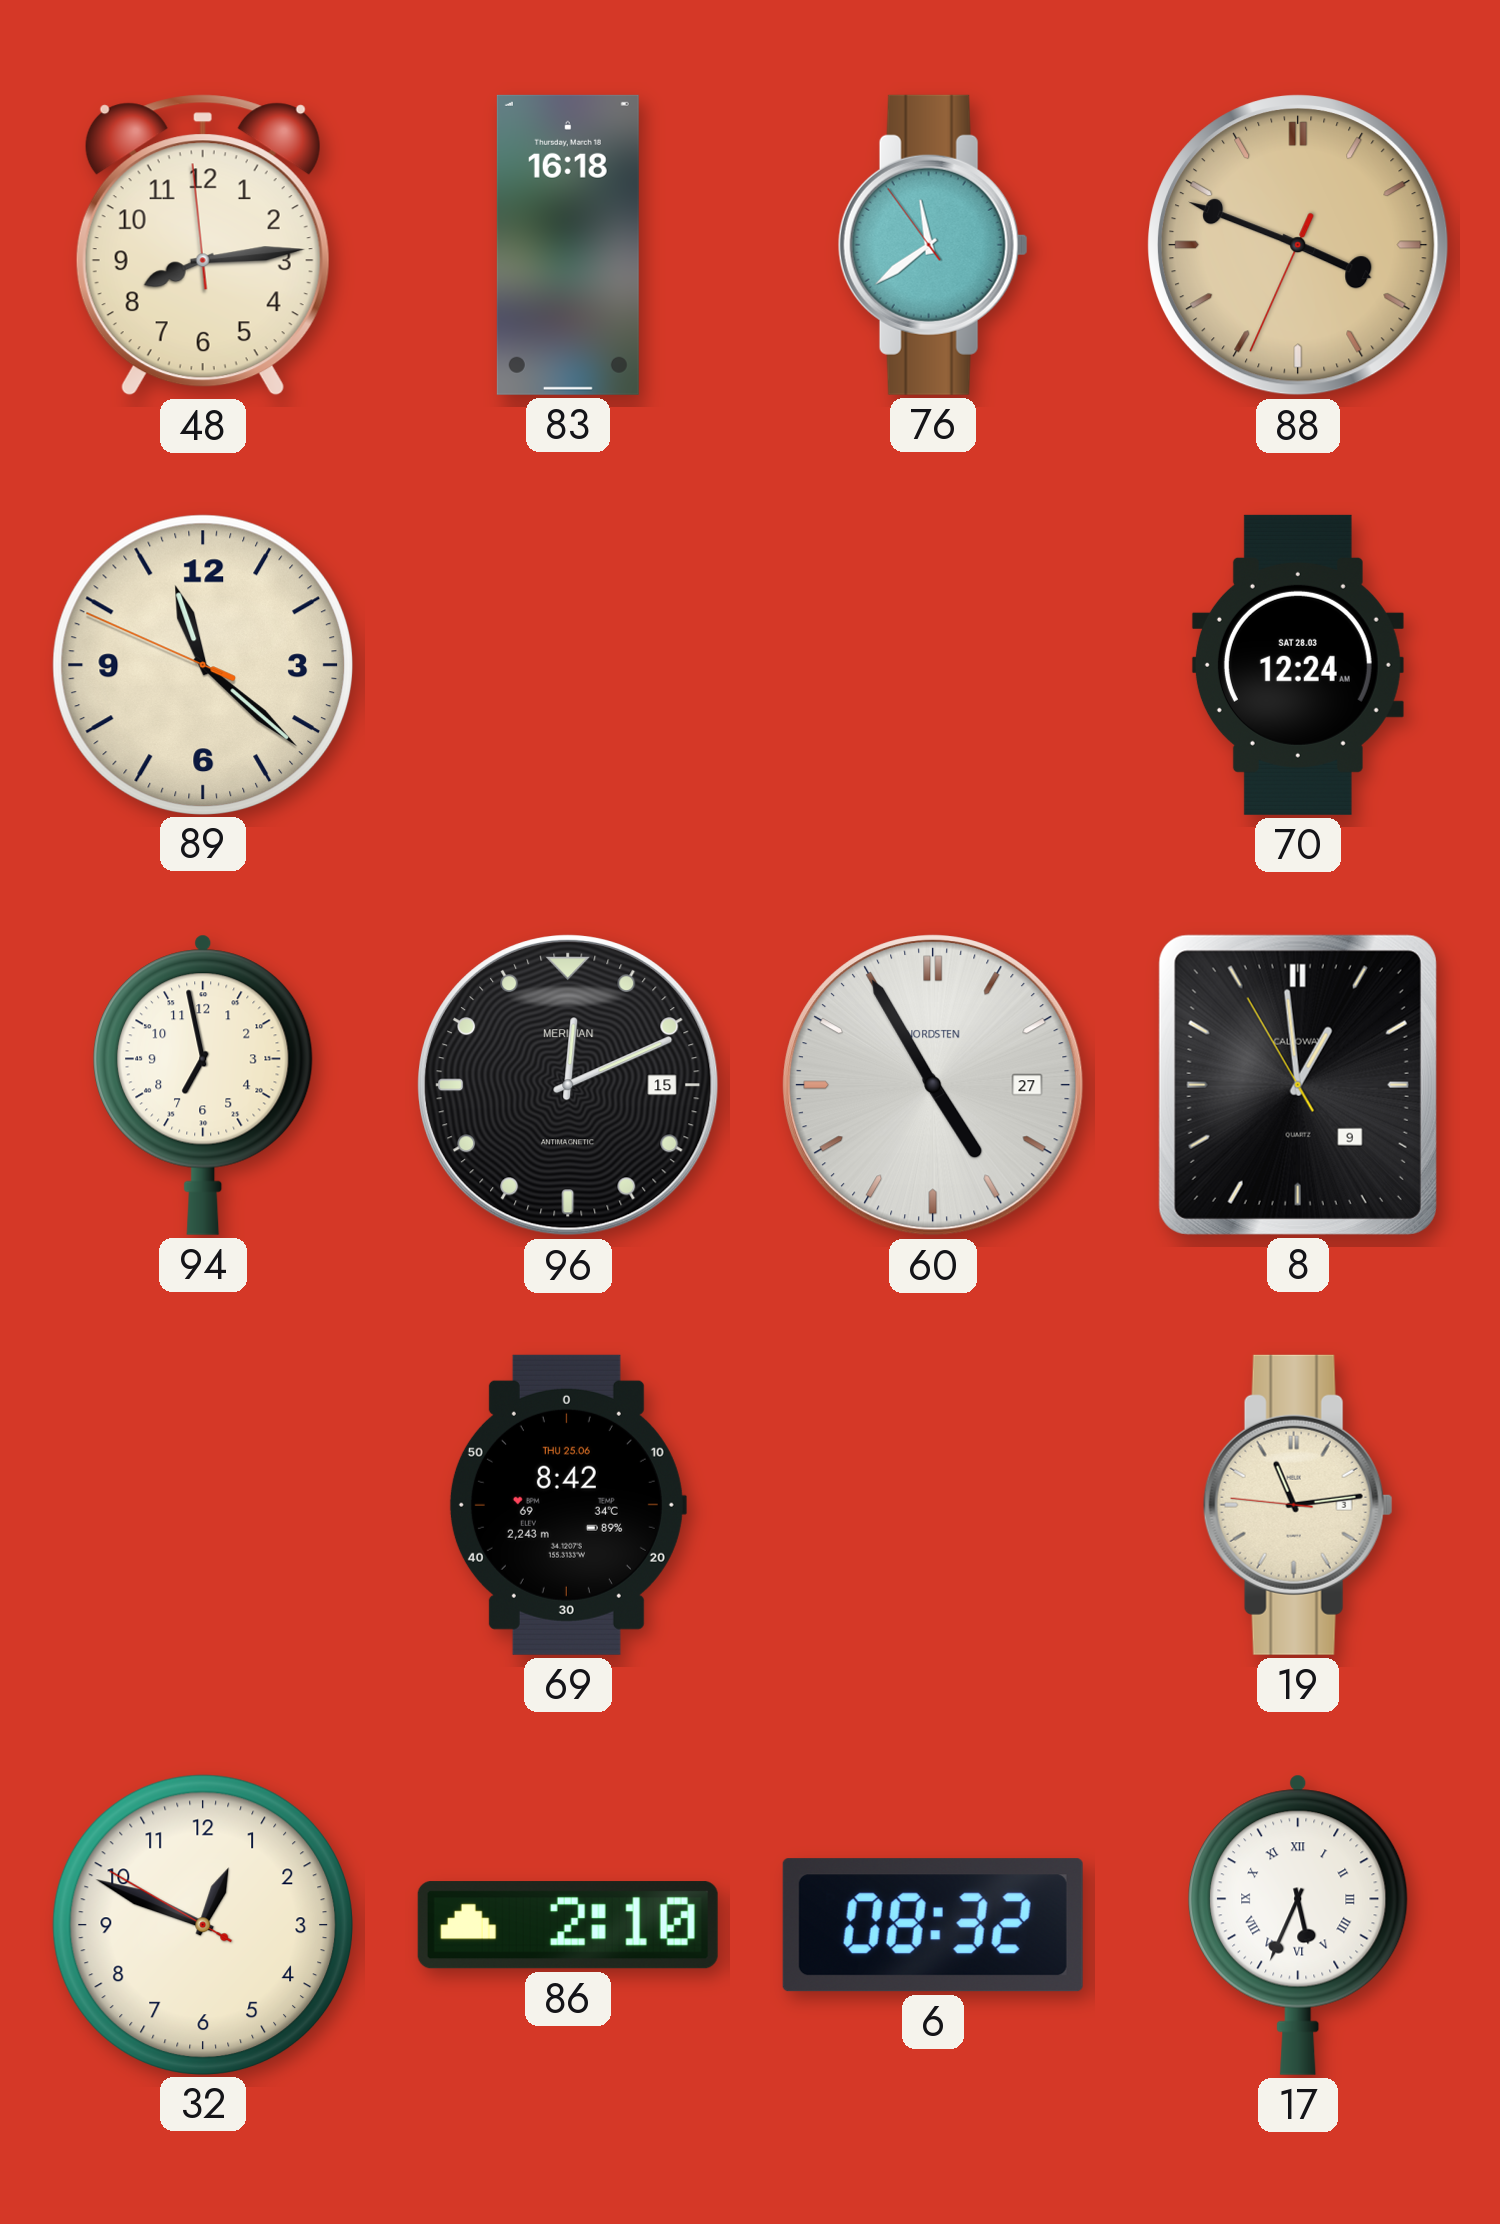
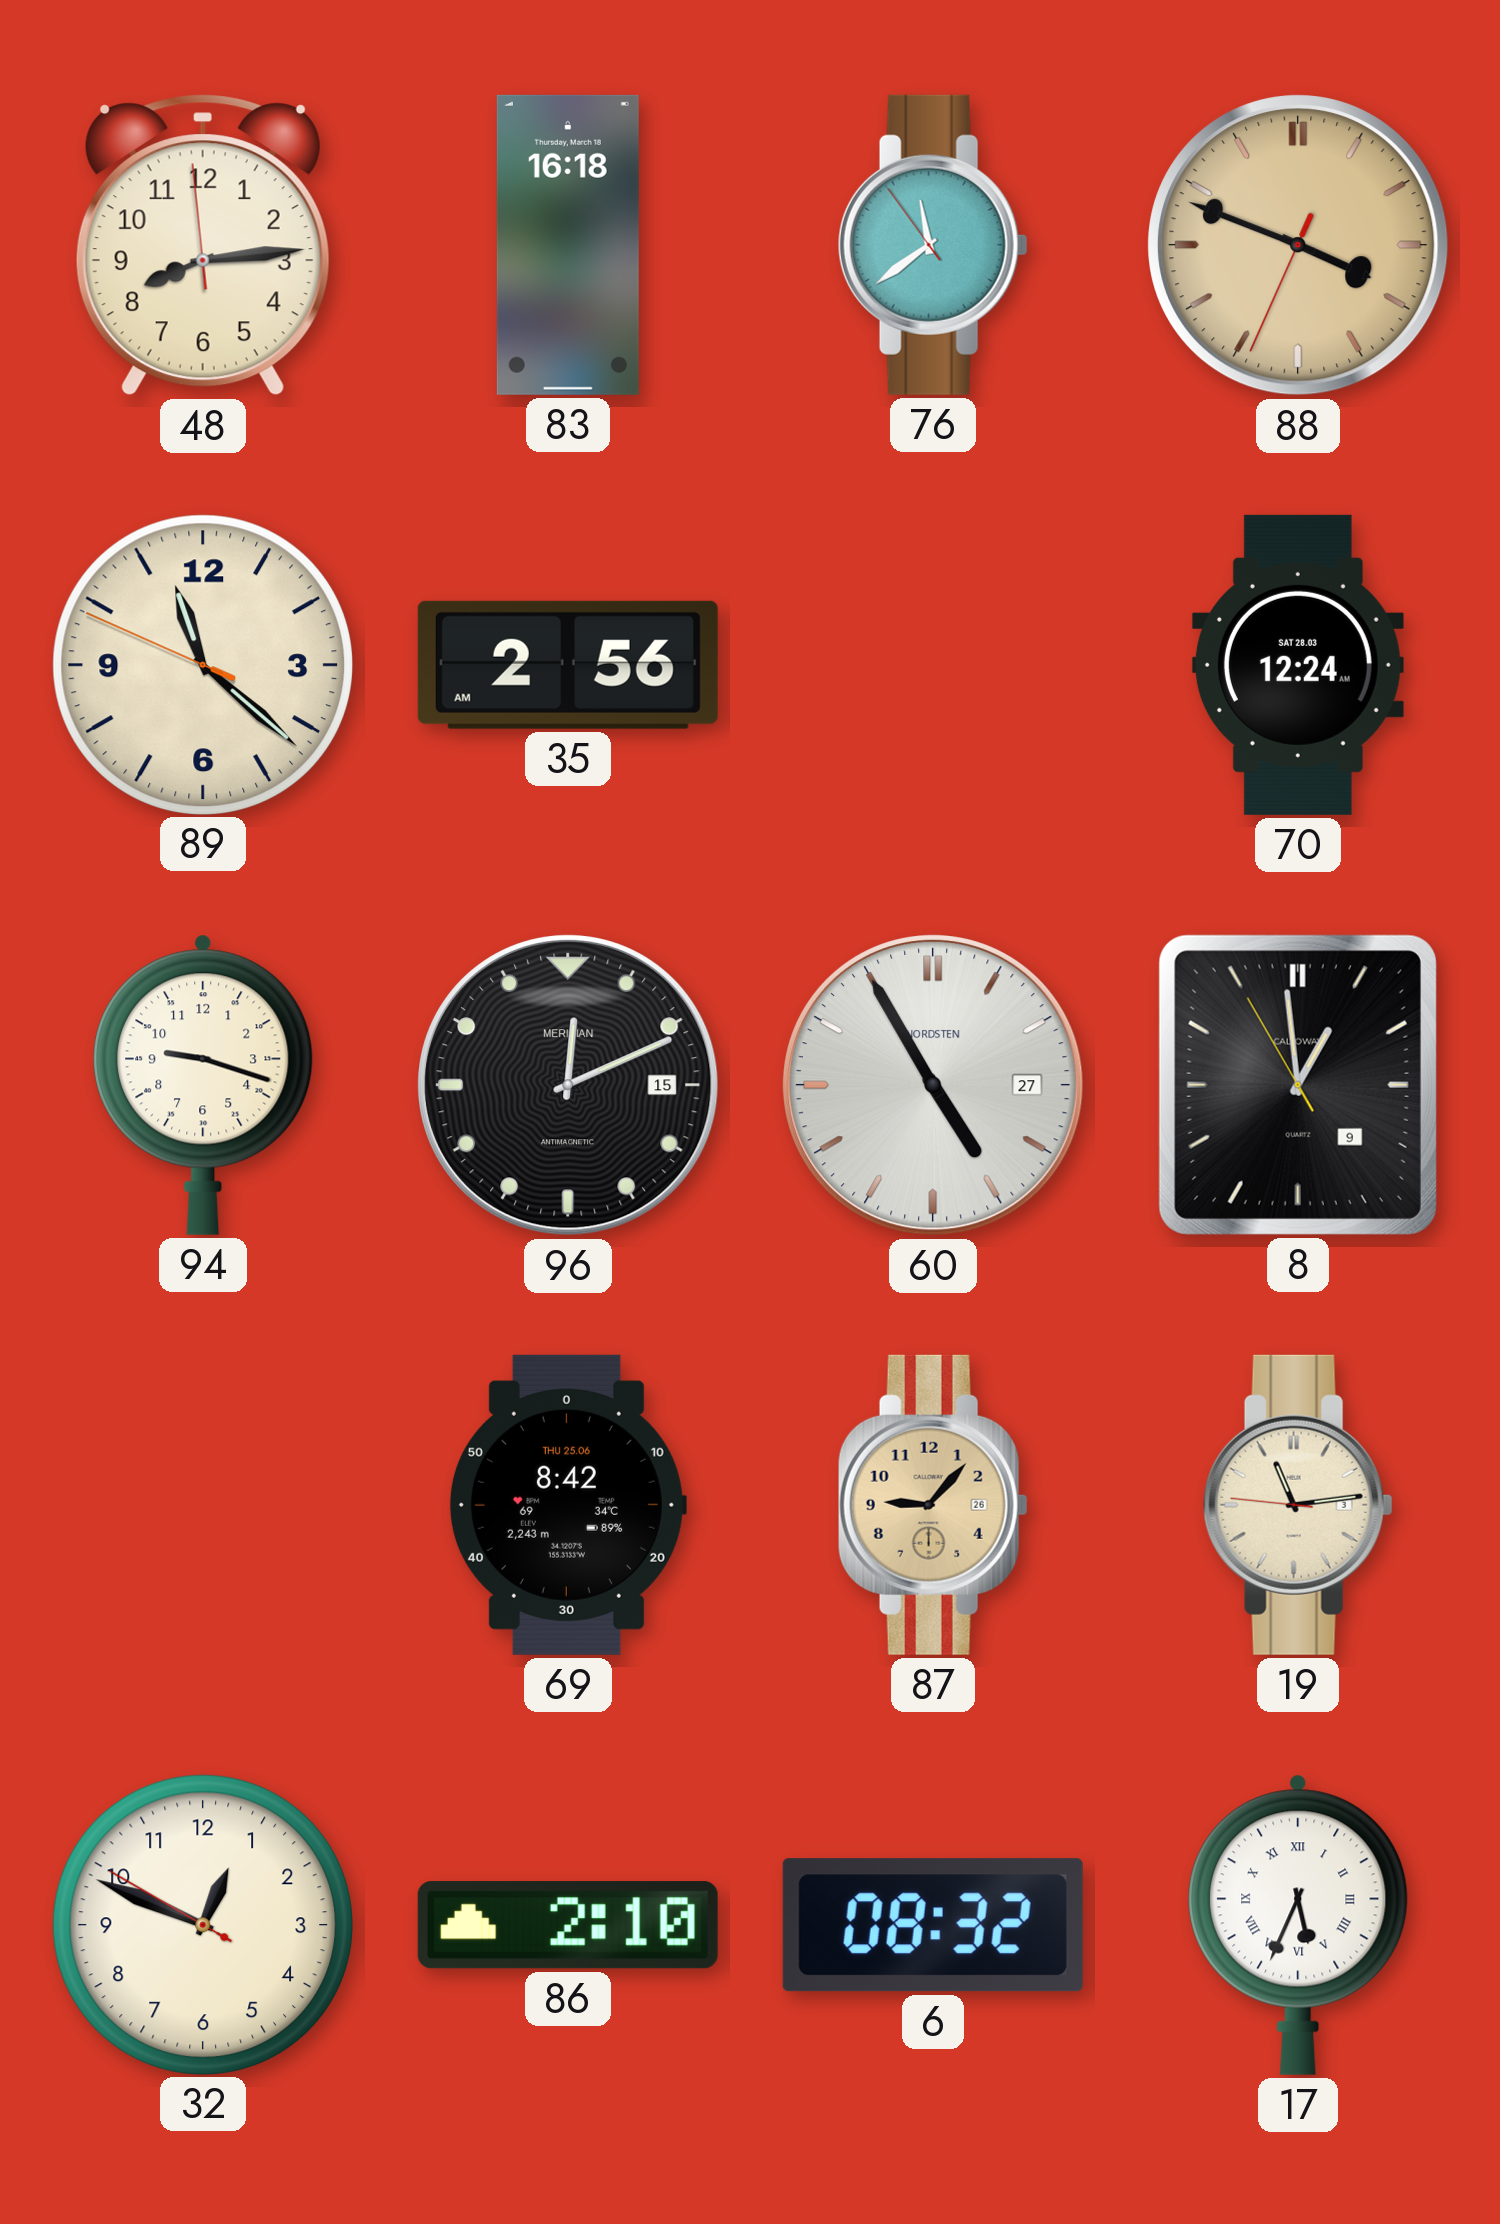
35: none -> 2:56
94: 6:58 -> 9:18
87: none -> 9:07
